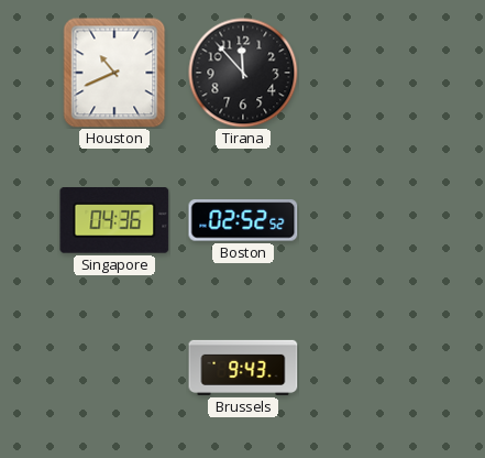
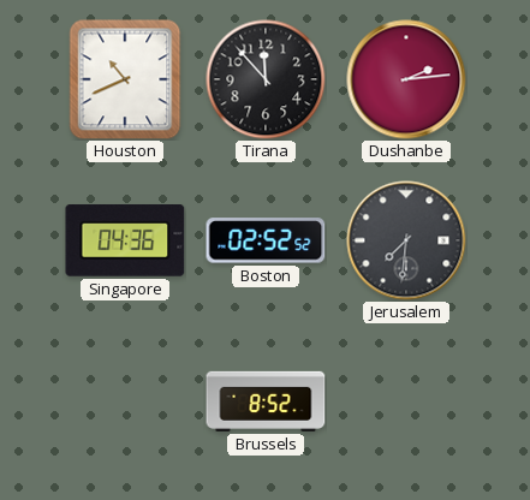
Dushanbe: none -> 2:14
Jerusalem: none -> 7:31
Brussels: 9:43 -> 8:52
